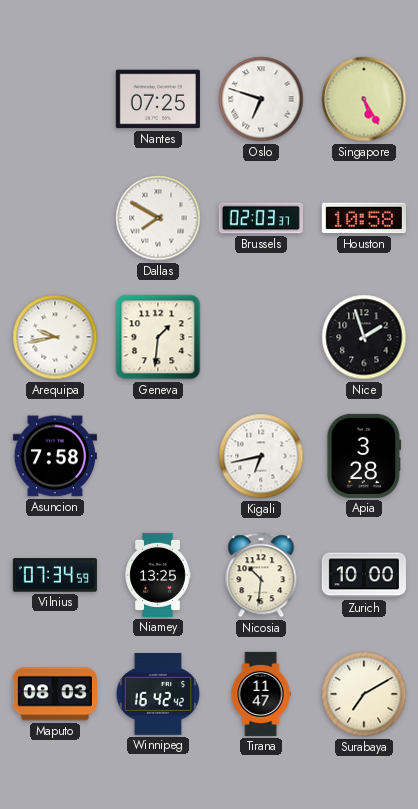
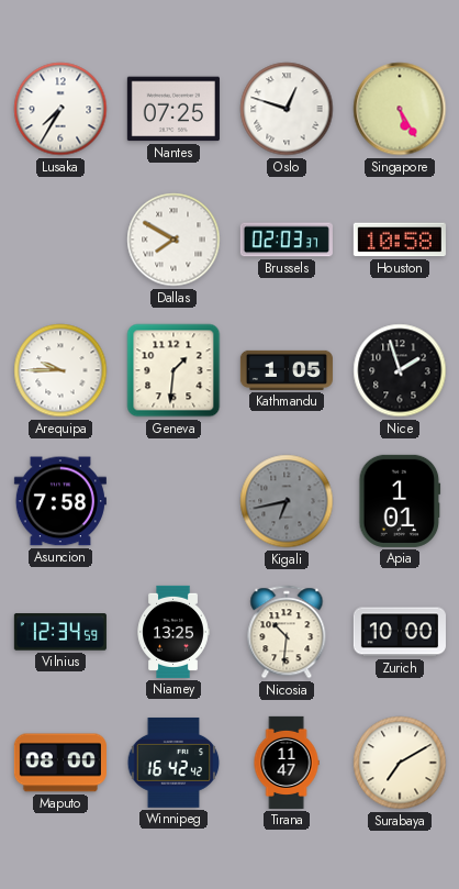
Lusaka: none -> 7:35
Oslo: 6:48 -> 12:48
Arequipa: 9:43 -> 9:45
Kathmandu: none -> 1:05
Kigali dial: white -> grey
Apia: 3:28 -> 1:01
Vilnius: 07:34 -> 12:34
Maputo: 08:03 -> 08:00
